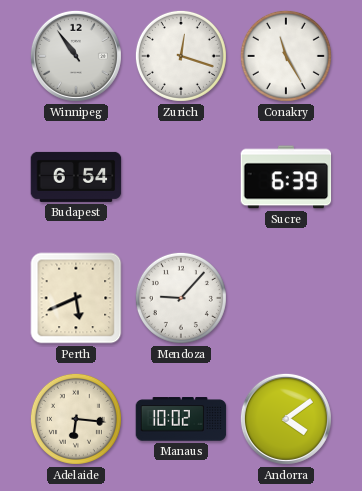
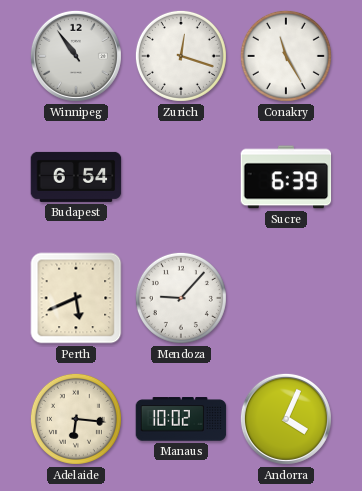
Andorra: 4:09 -> 4:04
